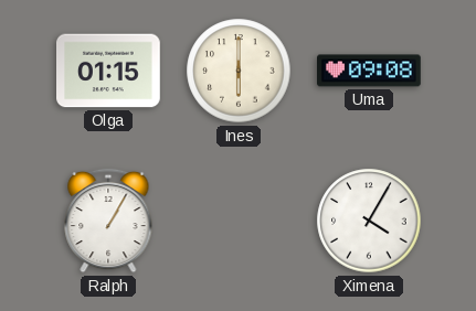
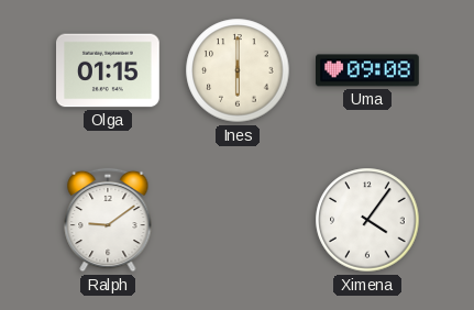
Ralph: 1:05 -> 9:09
Ximena: 4:05 -> 4:06
